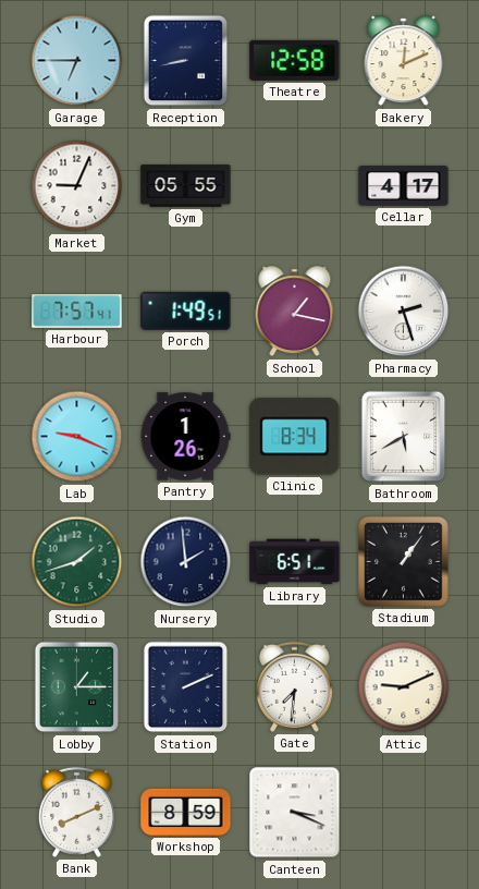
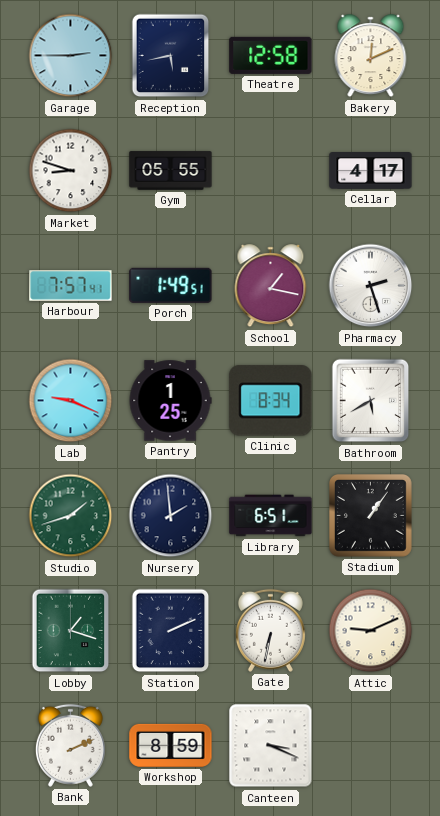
Garage: 6:45 -> 2:45
Reception: 8:43 -> 5:43
Market: 9:04 -> 8:48
Pantry: 1:26 -> 1:25
Lobby: 1:15 -> 1:18
Gate: 7:31 -> 6:32
Bank: 8:11 -> 2:11
